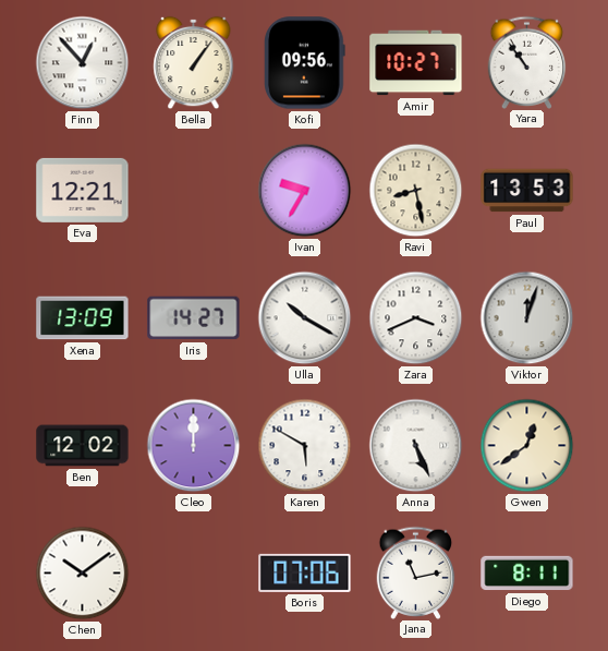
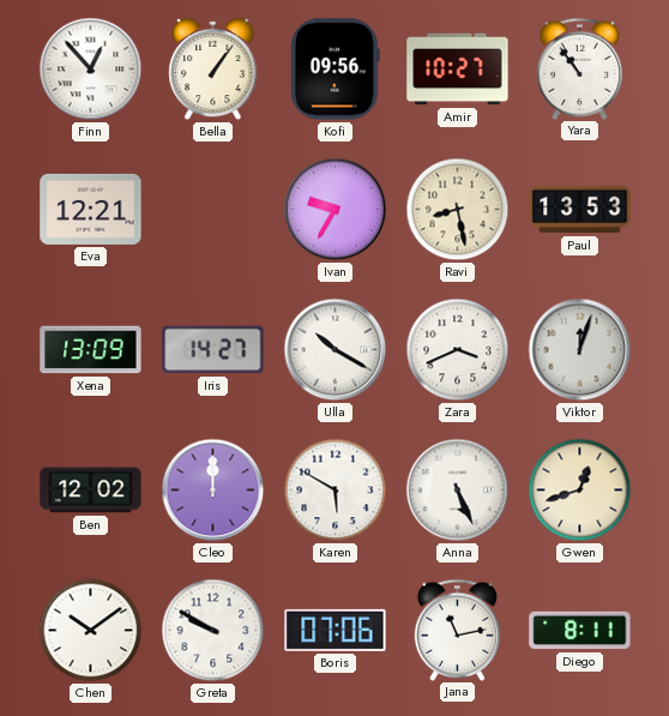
Gwen: 12:39 -> 12:42
Greta: none -> 9:50
